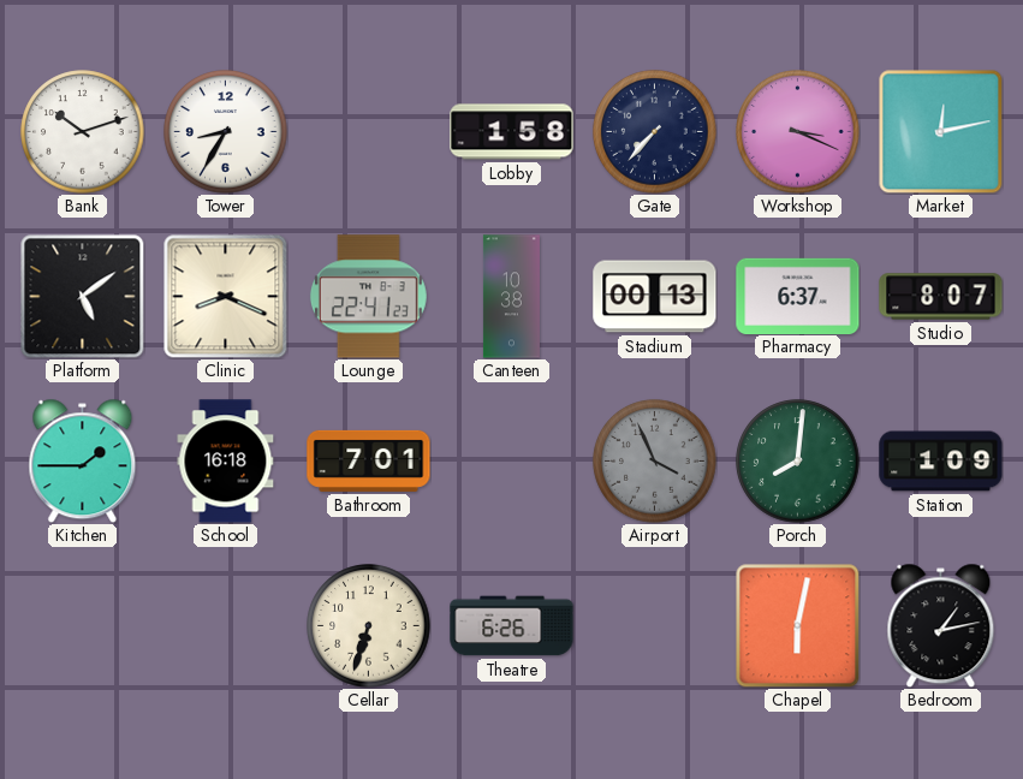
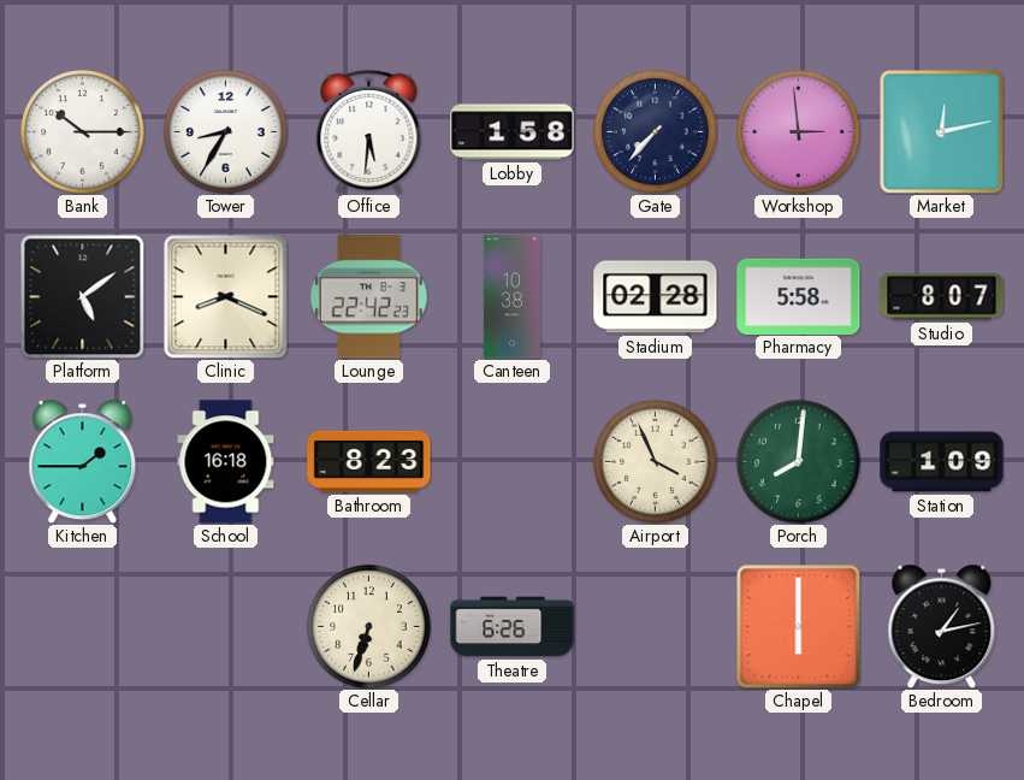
Bank: 10:12 -> 10:15
Office: none -> 5:31
Workshop: 3:19 -> 2:59
Lounge: 22:41 -> 22:42
Stadium: 00:13 -> 02:28
Pharmacy: 6:37 -> 5:58
Bathroom: 7:01 -> 8:23
Airport dial: grey -> cream
Chapel: 6:02 -> 6:00
